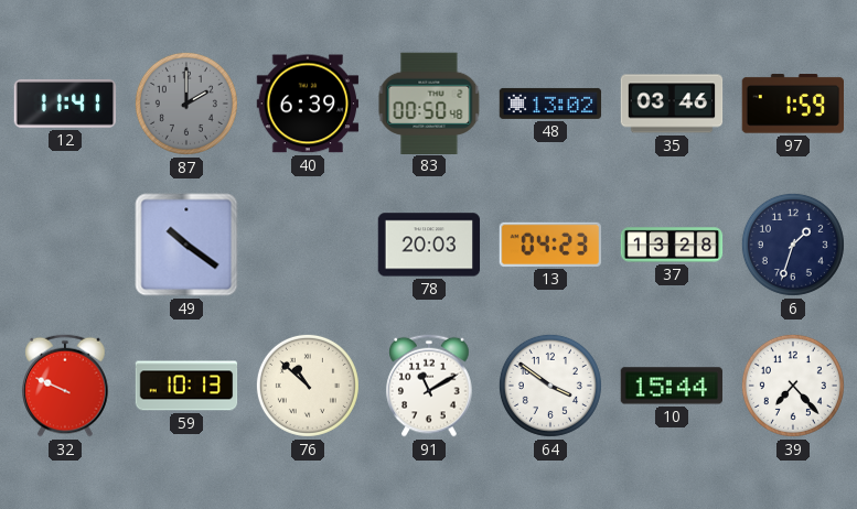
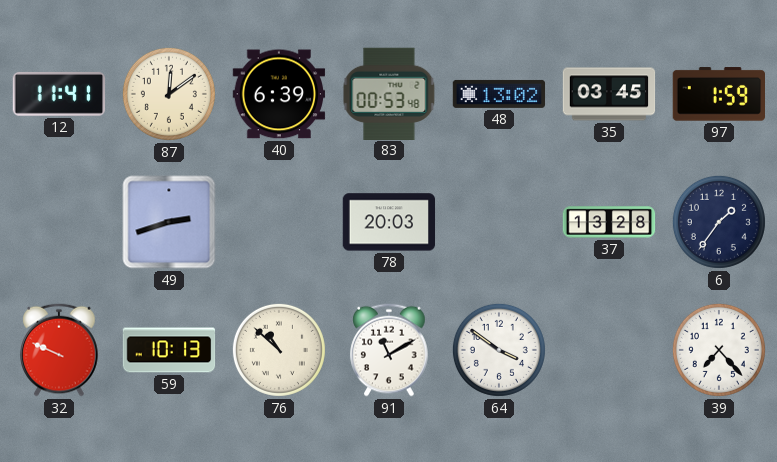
87: 2:00 -> 12:09
87 dial: grey -> cream
83: 00:50 -> 00:53
35: 03:46 -> 03:45
49: 10:21 -> 2:42
13: 04:23 -> none
6: 1:33 -> 1:36
10: 15:44 -> none
